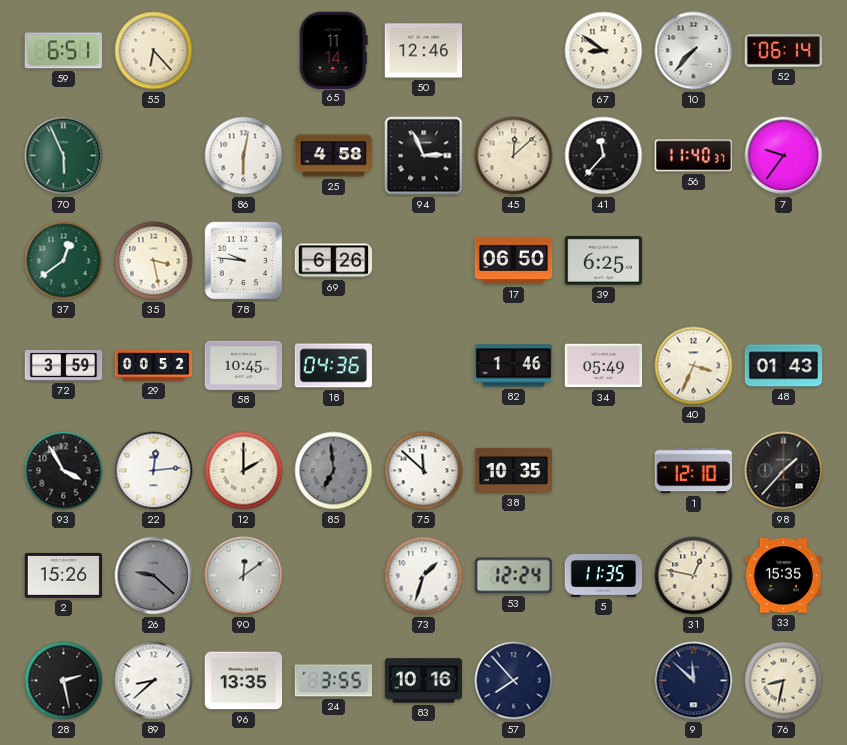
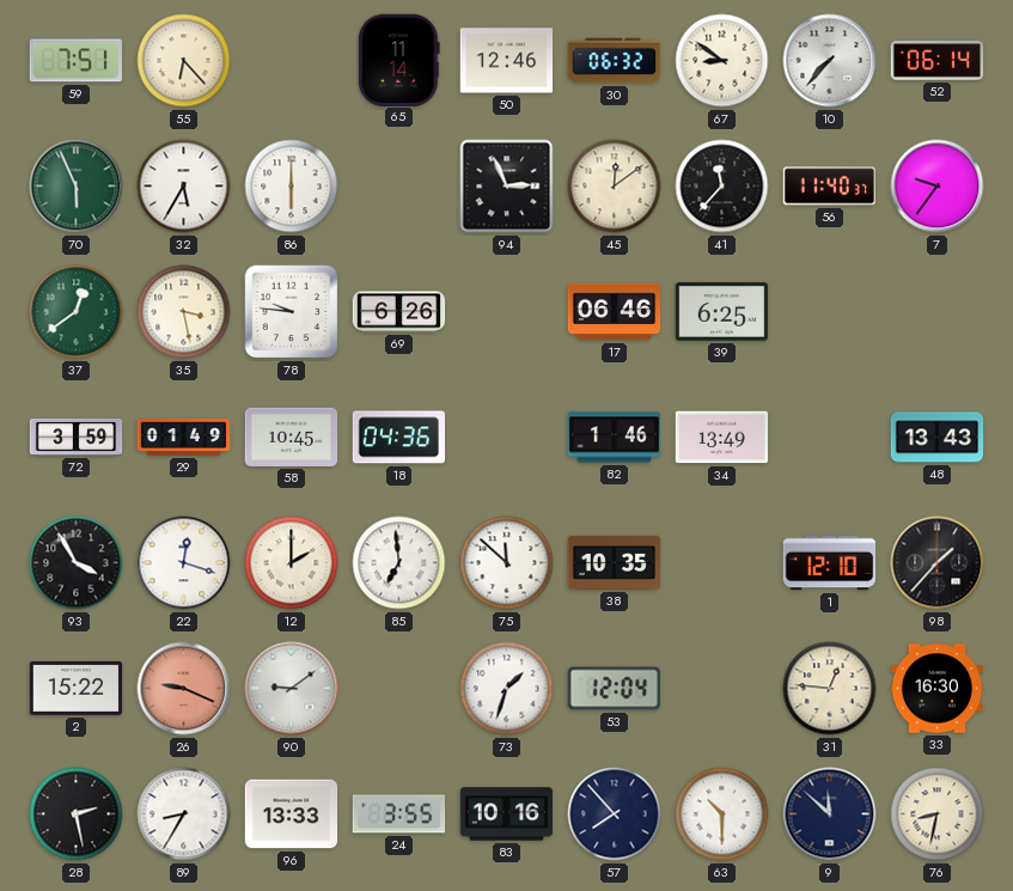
59: 6:51 -> 7:51
30: none -> 06:32
32: none -> 5:35
86: 6:02 -> 6:00
25: 4:58 -> none
45: 12:08 -> 12:09
17: 06:50 -> 06:46
29: 00:52 -> 01:49
34: 05:49 -> 13:49
40: 3:34 -> none
48: 01:43 -> 13:43
22: 12:14 -> 12:18
85 dial: grey -> white
2: 15:26 -> 15:22
26: 9:22 -> 9:19
26 dial: grey -> salmon
90: 12:09 -> 9:09
53: 12:24 -> 12:04
5: 11:35 -> none
31: 12:47 -> 12:46
33: 15:35 -> 16:30
89: 8:38 -> 8:35
96: 13:35 -> 13:33
63: none -> 10:30
